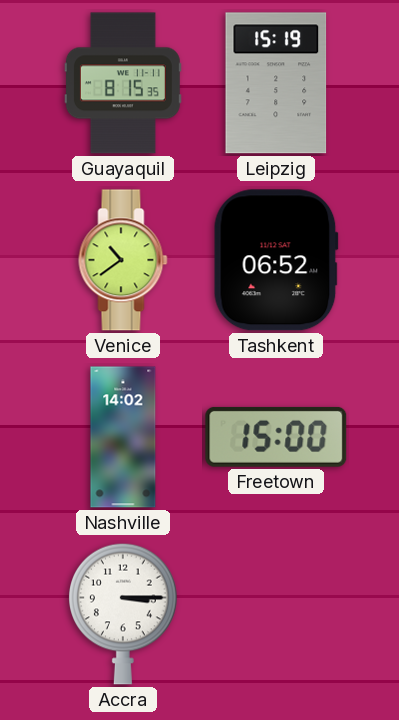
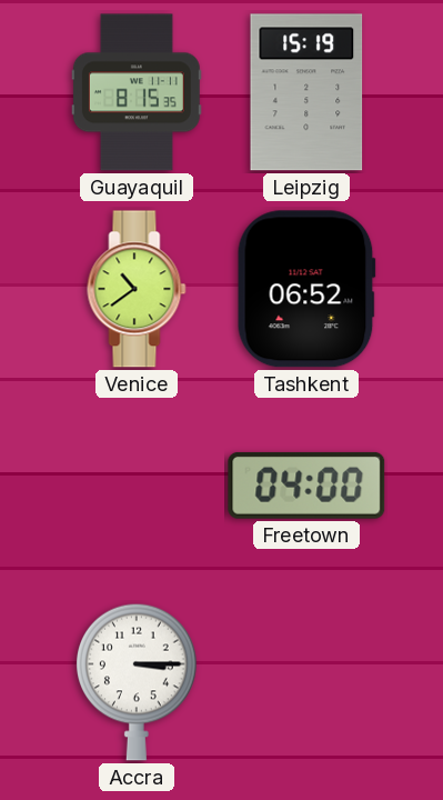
Nashville: 14:02 -> none
Freetown: 15:00 -> 04:00
